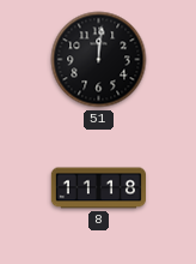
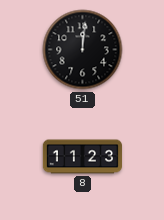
8: 11:18 -> 11:23
